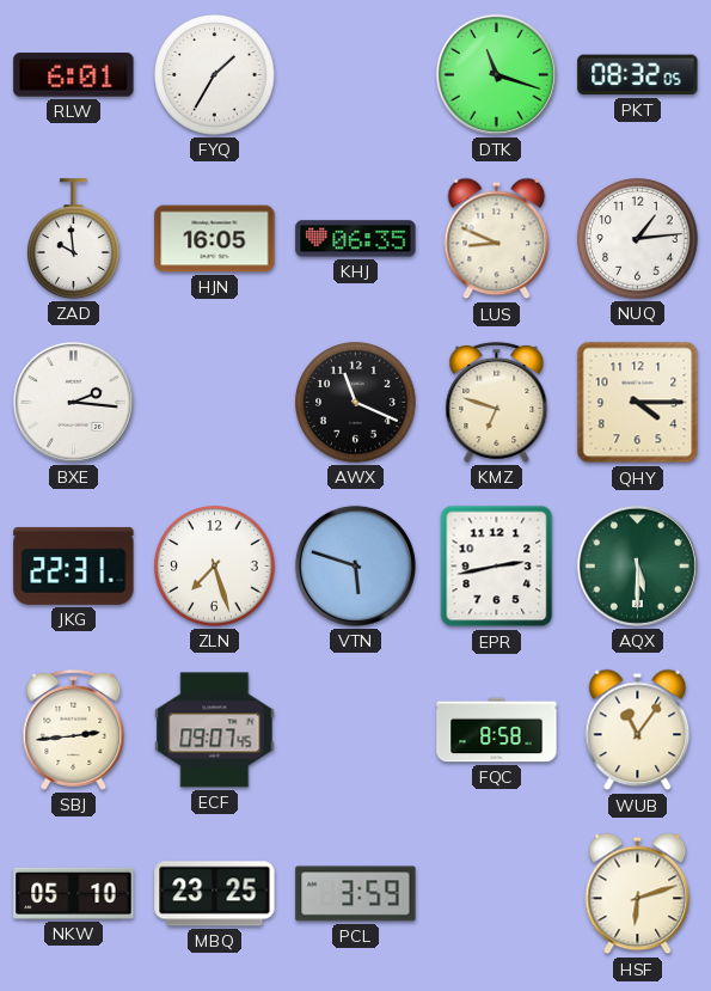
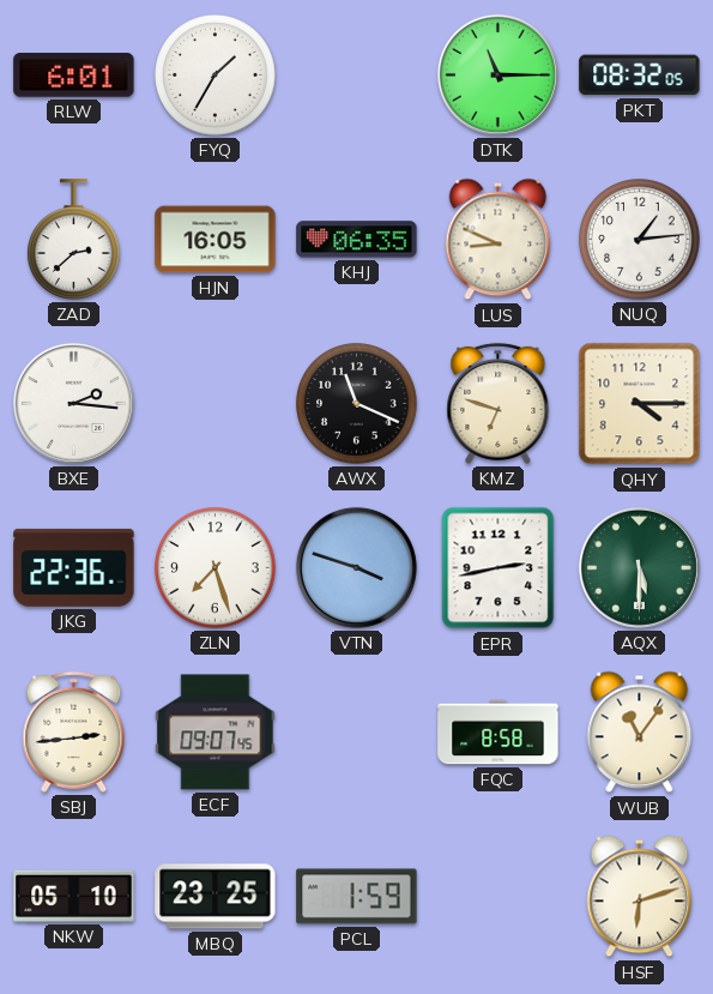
DTK: 11:18 -> 11:15
ZAD: 9:59 -> 2:38
JKG: 22:31 -> 22:36
VTN: 5:48 -> 3:48
PCL: 3:59 -> 1:59
